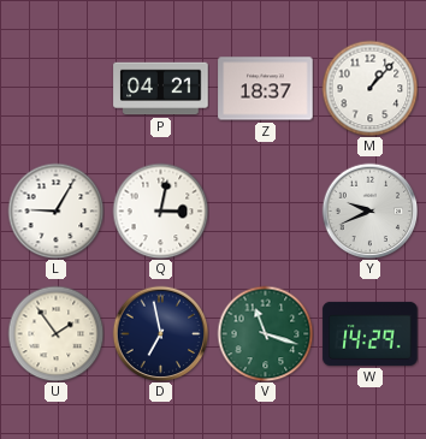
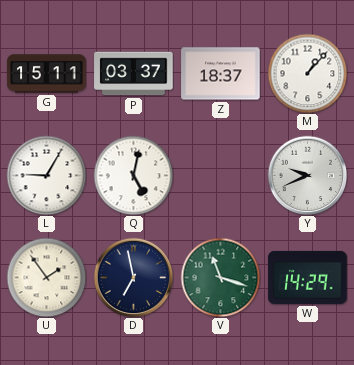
G: none -> 15:11
P: 04:21 -> 03:37
Q: 3:02 -> 5:02
